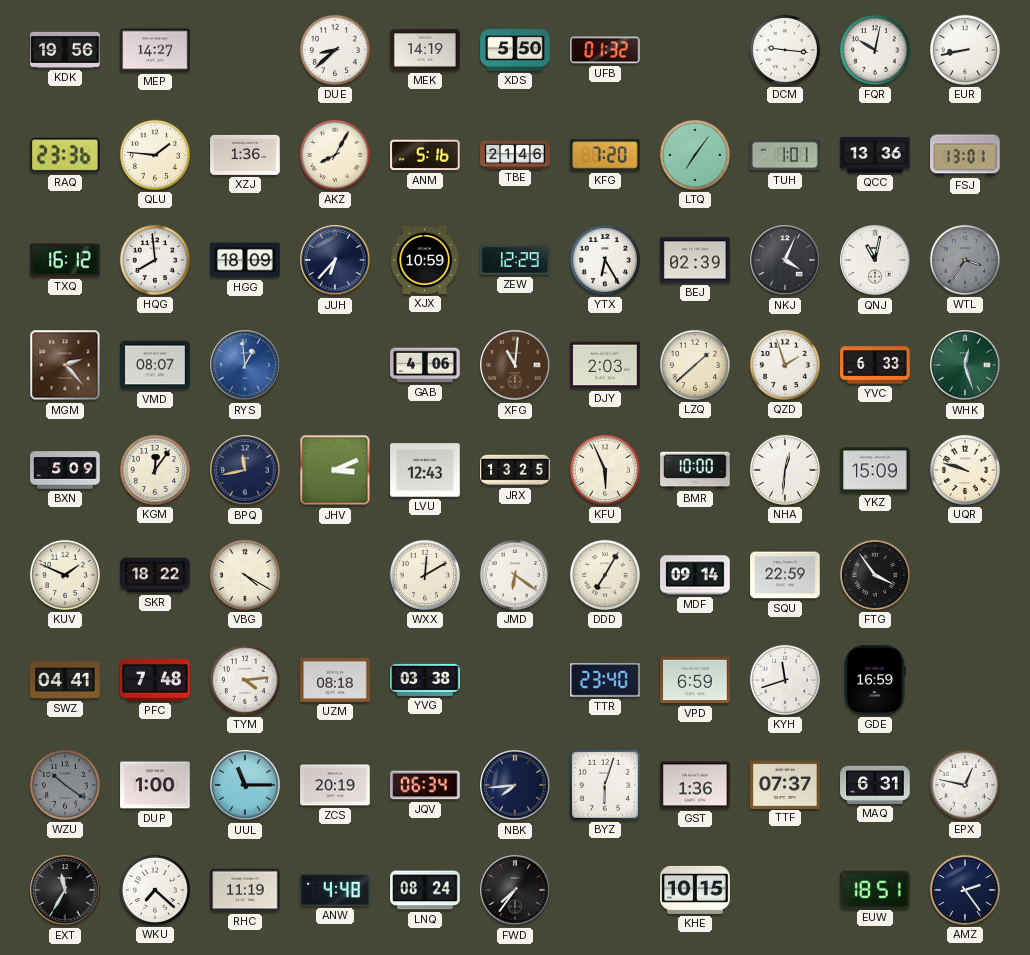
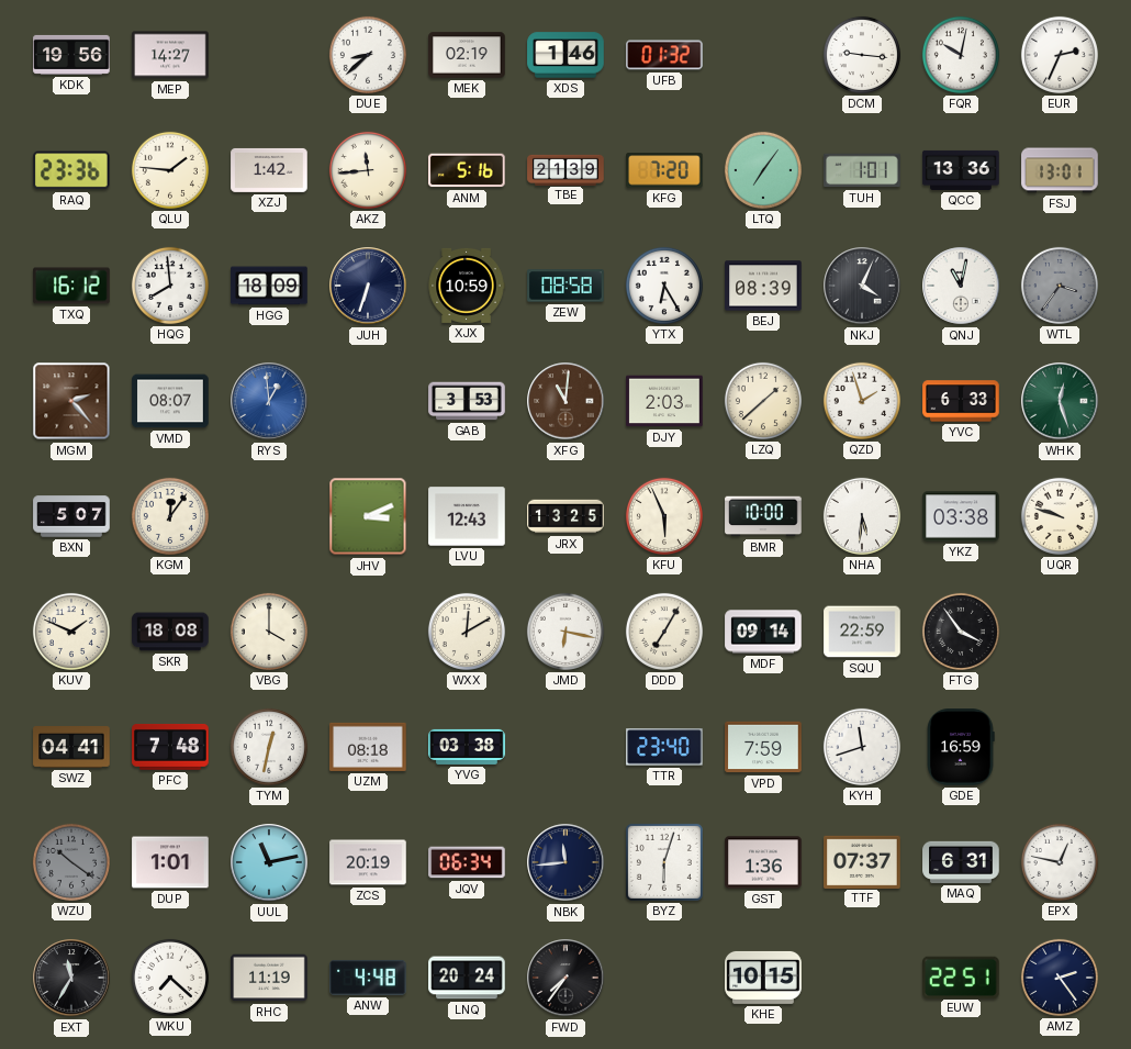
MEK: 14:19 -> 02:19
XDS: 5:50 -> 1:46
EUR: 8:43 -> 2:34
XZJ: 1:36 -> 1:42
AKZ: 8:05 -> 11:44
TBE: 21:46 -> 21:39
JUH: 6:37 -> 6:33
ZEW: 12:29 -> 08:58
BEJ: 02:39 -> 08:39
GAB: 4:06 -> 3:53
BXN: 5:09 -> 5:07
BPQ: 11:43 -> none
NHA: 12:31 -> 5:31
YKZ: 15:09 -> 03:38
SKR: 18:22 -> 18:08
VBG: 4:20 -> 4:00
JMD: 6:21 -> 6:17
TYM: 4:14 -> 12:32
VPD: 6:59 -> 7:59
DUP: 1:00 -> 1:01
UUL: 11:15 -> 11:13
NBK: 7:44 -> 11:44
LNQ: 08:24 -> 20:24
EUW: 18:51 -> 22:51
